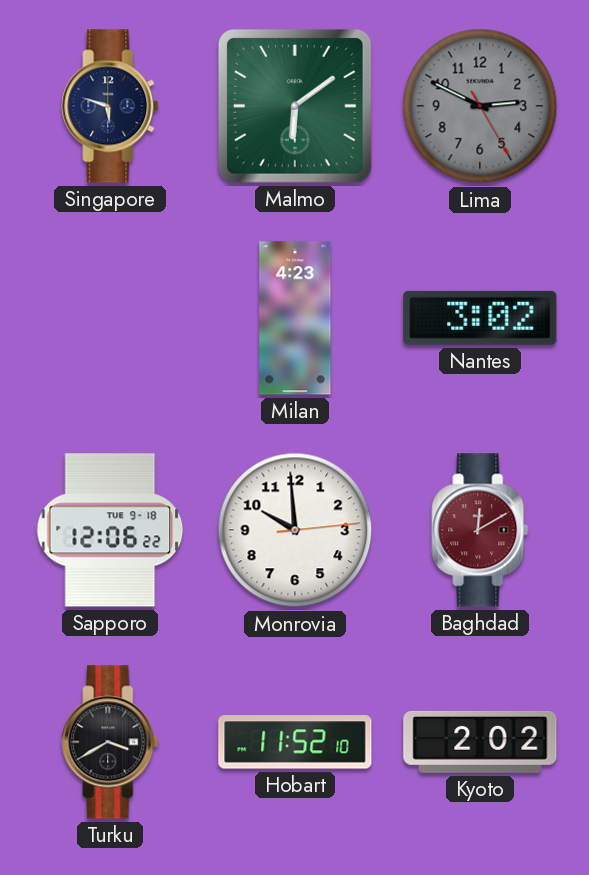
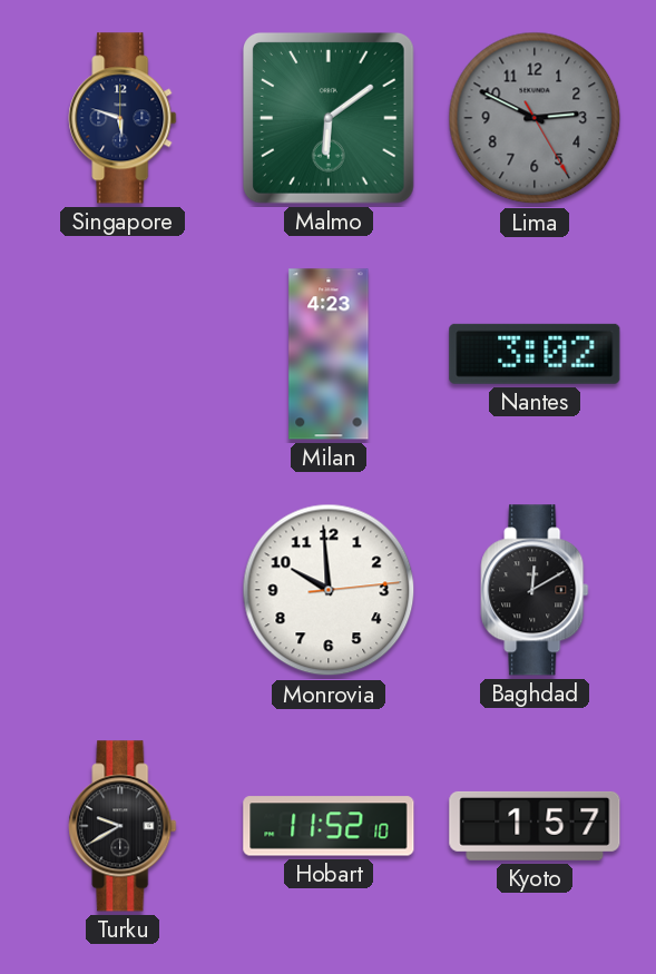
Sapporo: 12:06 -> none
Baghdad dial: burgundy -> black
Turku: 3:40 -> 9:40
Kyoto: 2:02 -> 1:57
